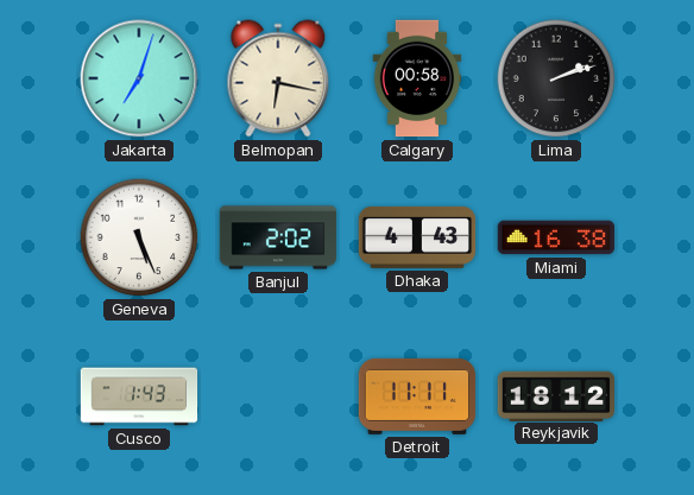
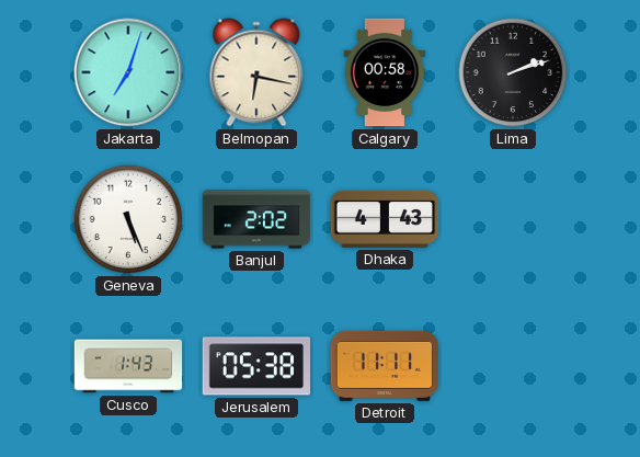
Miami: 16:38 -> none
Jerusalem: none -> 05:38
Reykjavik: 18:12 -> none
